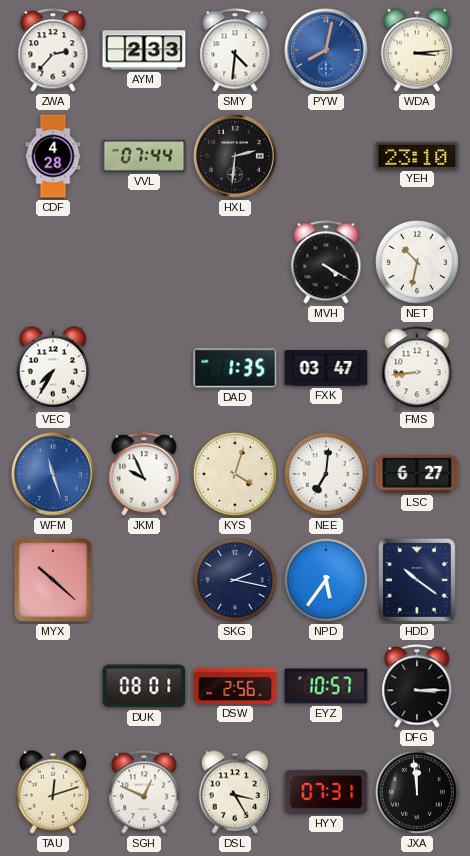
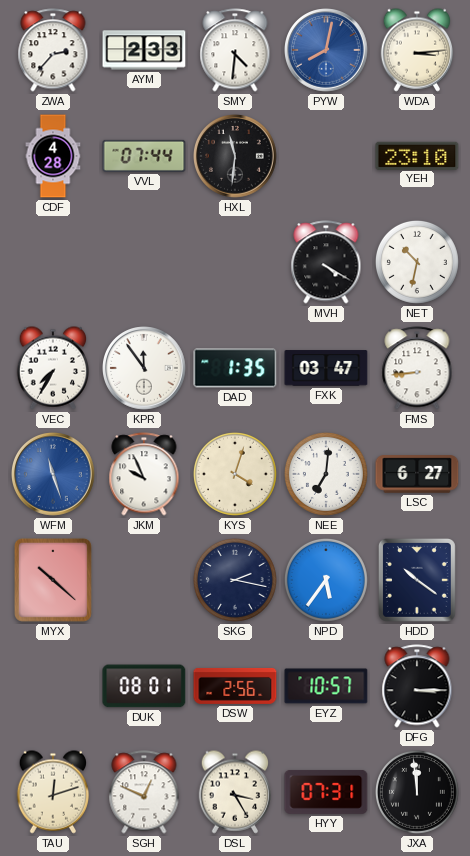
HXL: 2:31 -> 11:31
KPR: none -> 11:54
